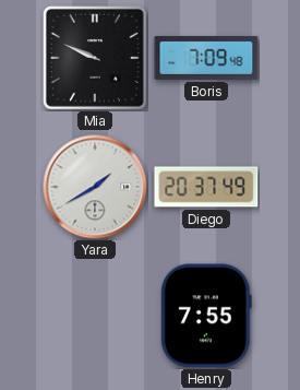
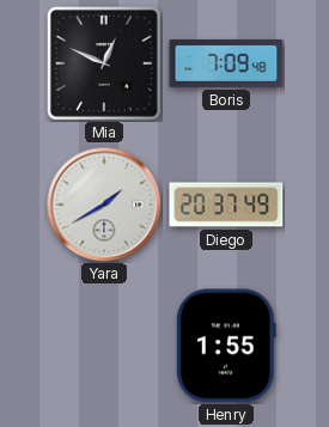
Mia: 9:49 -> 12:49
Henry: 7:55 -> 1:55
